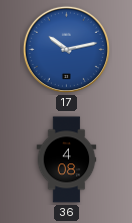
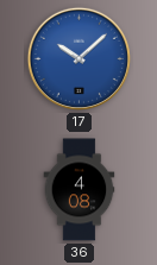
17: 10:13 -> 10:08
